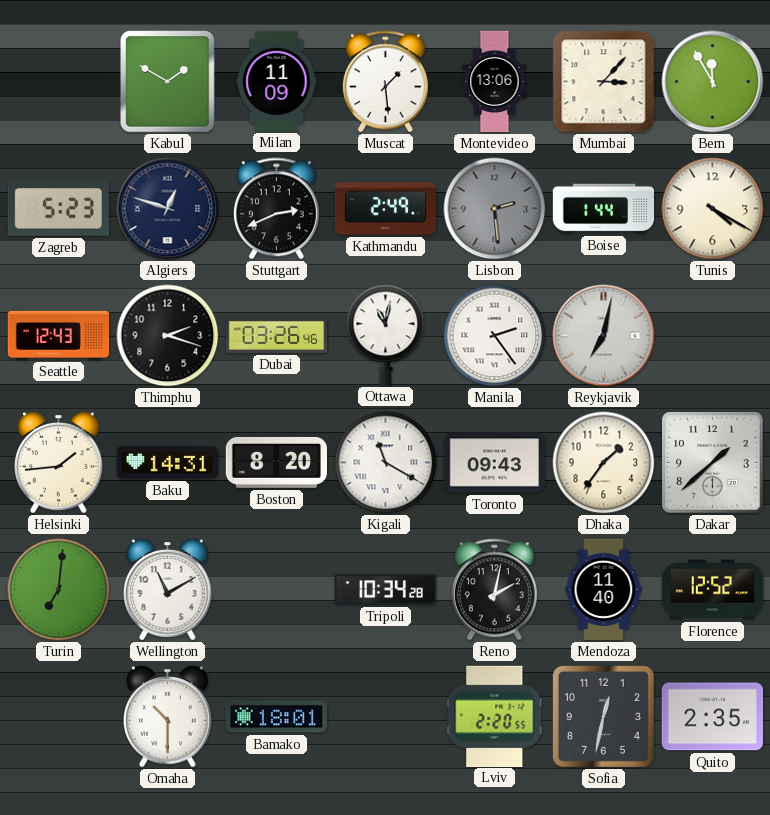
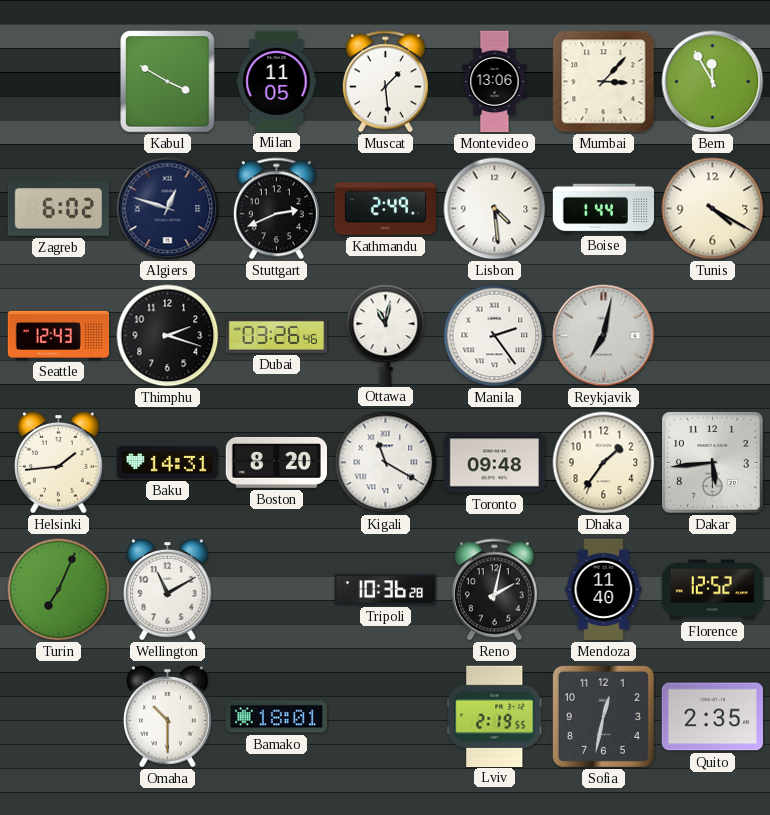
Kabul: 1:50 -> 3:50
Milan: 11:09 -> 11:05
Zagreb: 5:23 -> 6:02
Lisbon: 2:29 -> 4:29
Lisbon dial: grey -> white
Toronto: 09:43 -> 09:48
Dakar: 1:38 -> 5:44
Turin: 7:01 -> 7:04
Tripoli: 10:34 -> 10:36
Lviv: 2:20 -> 2:19
